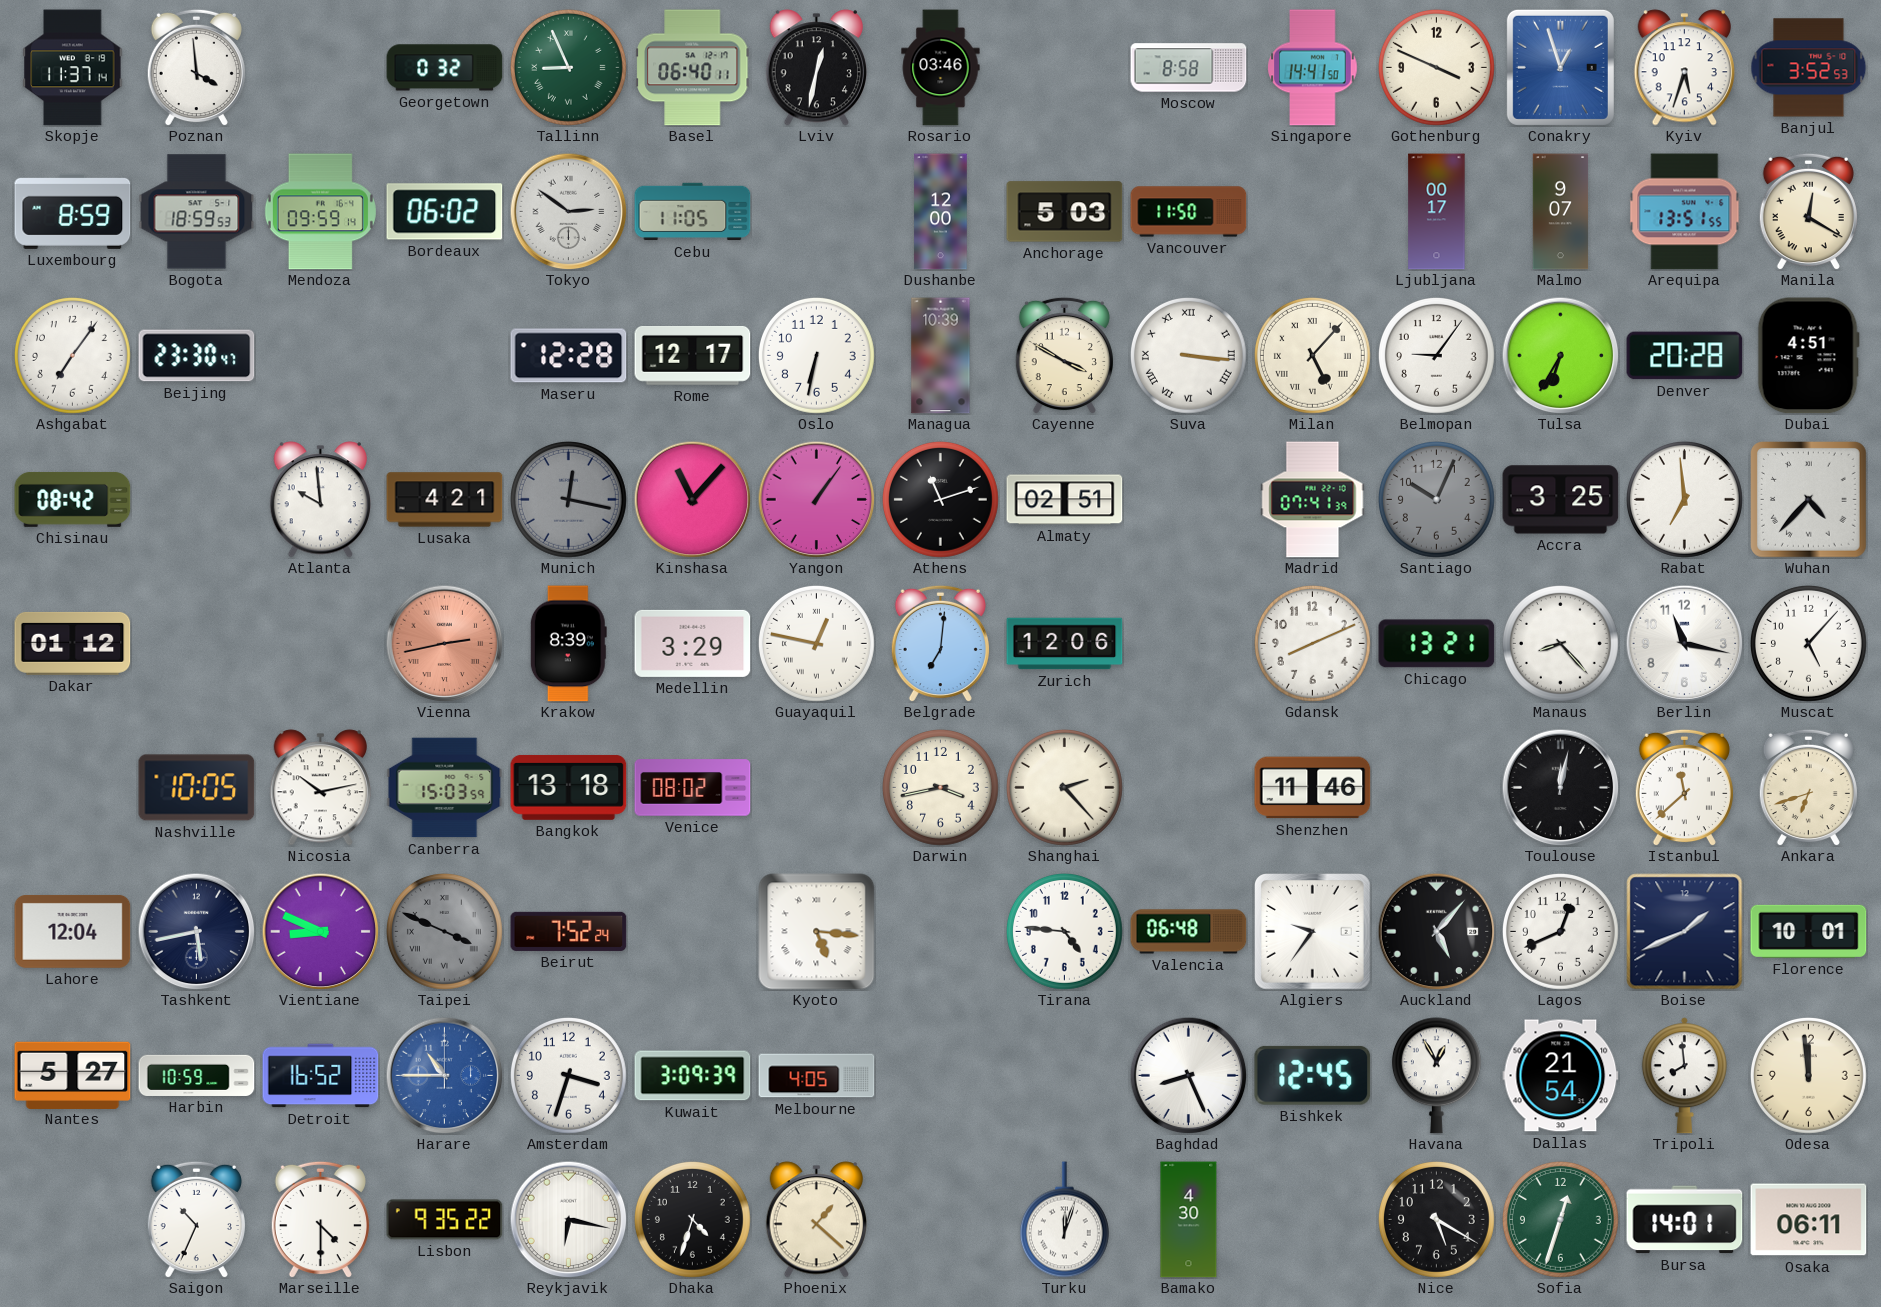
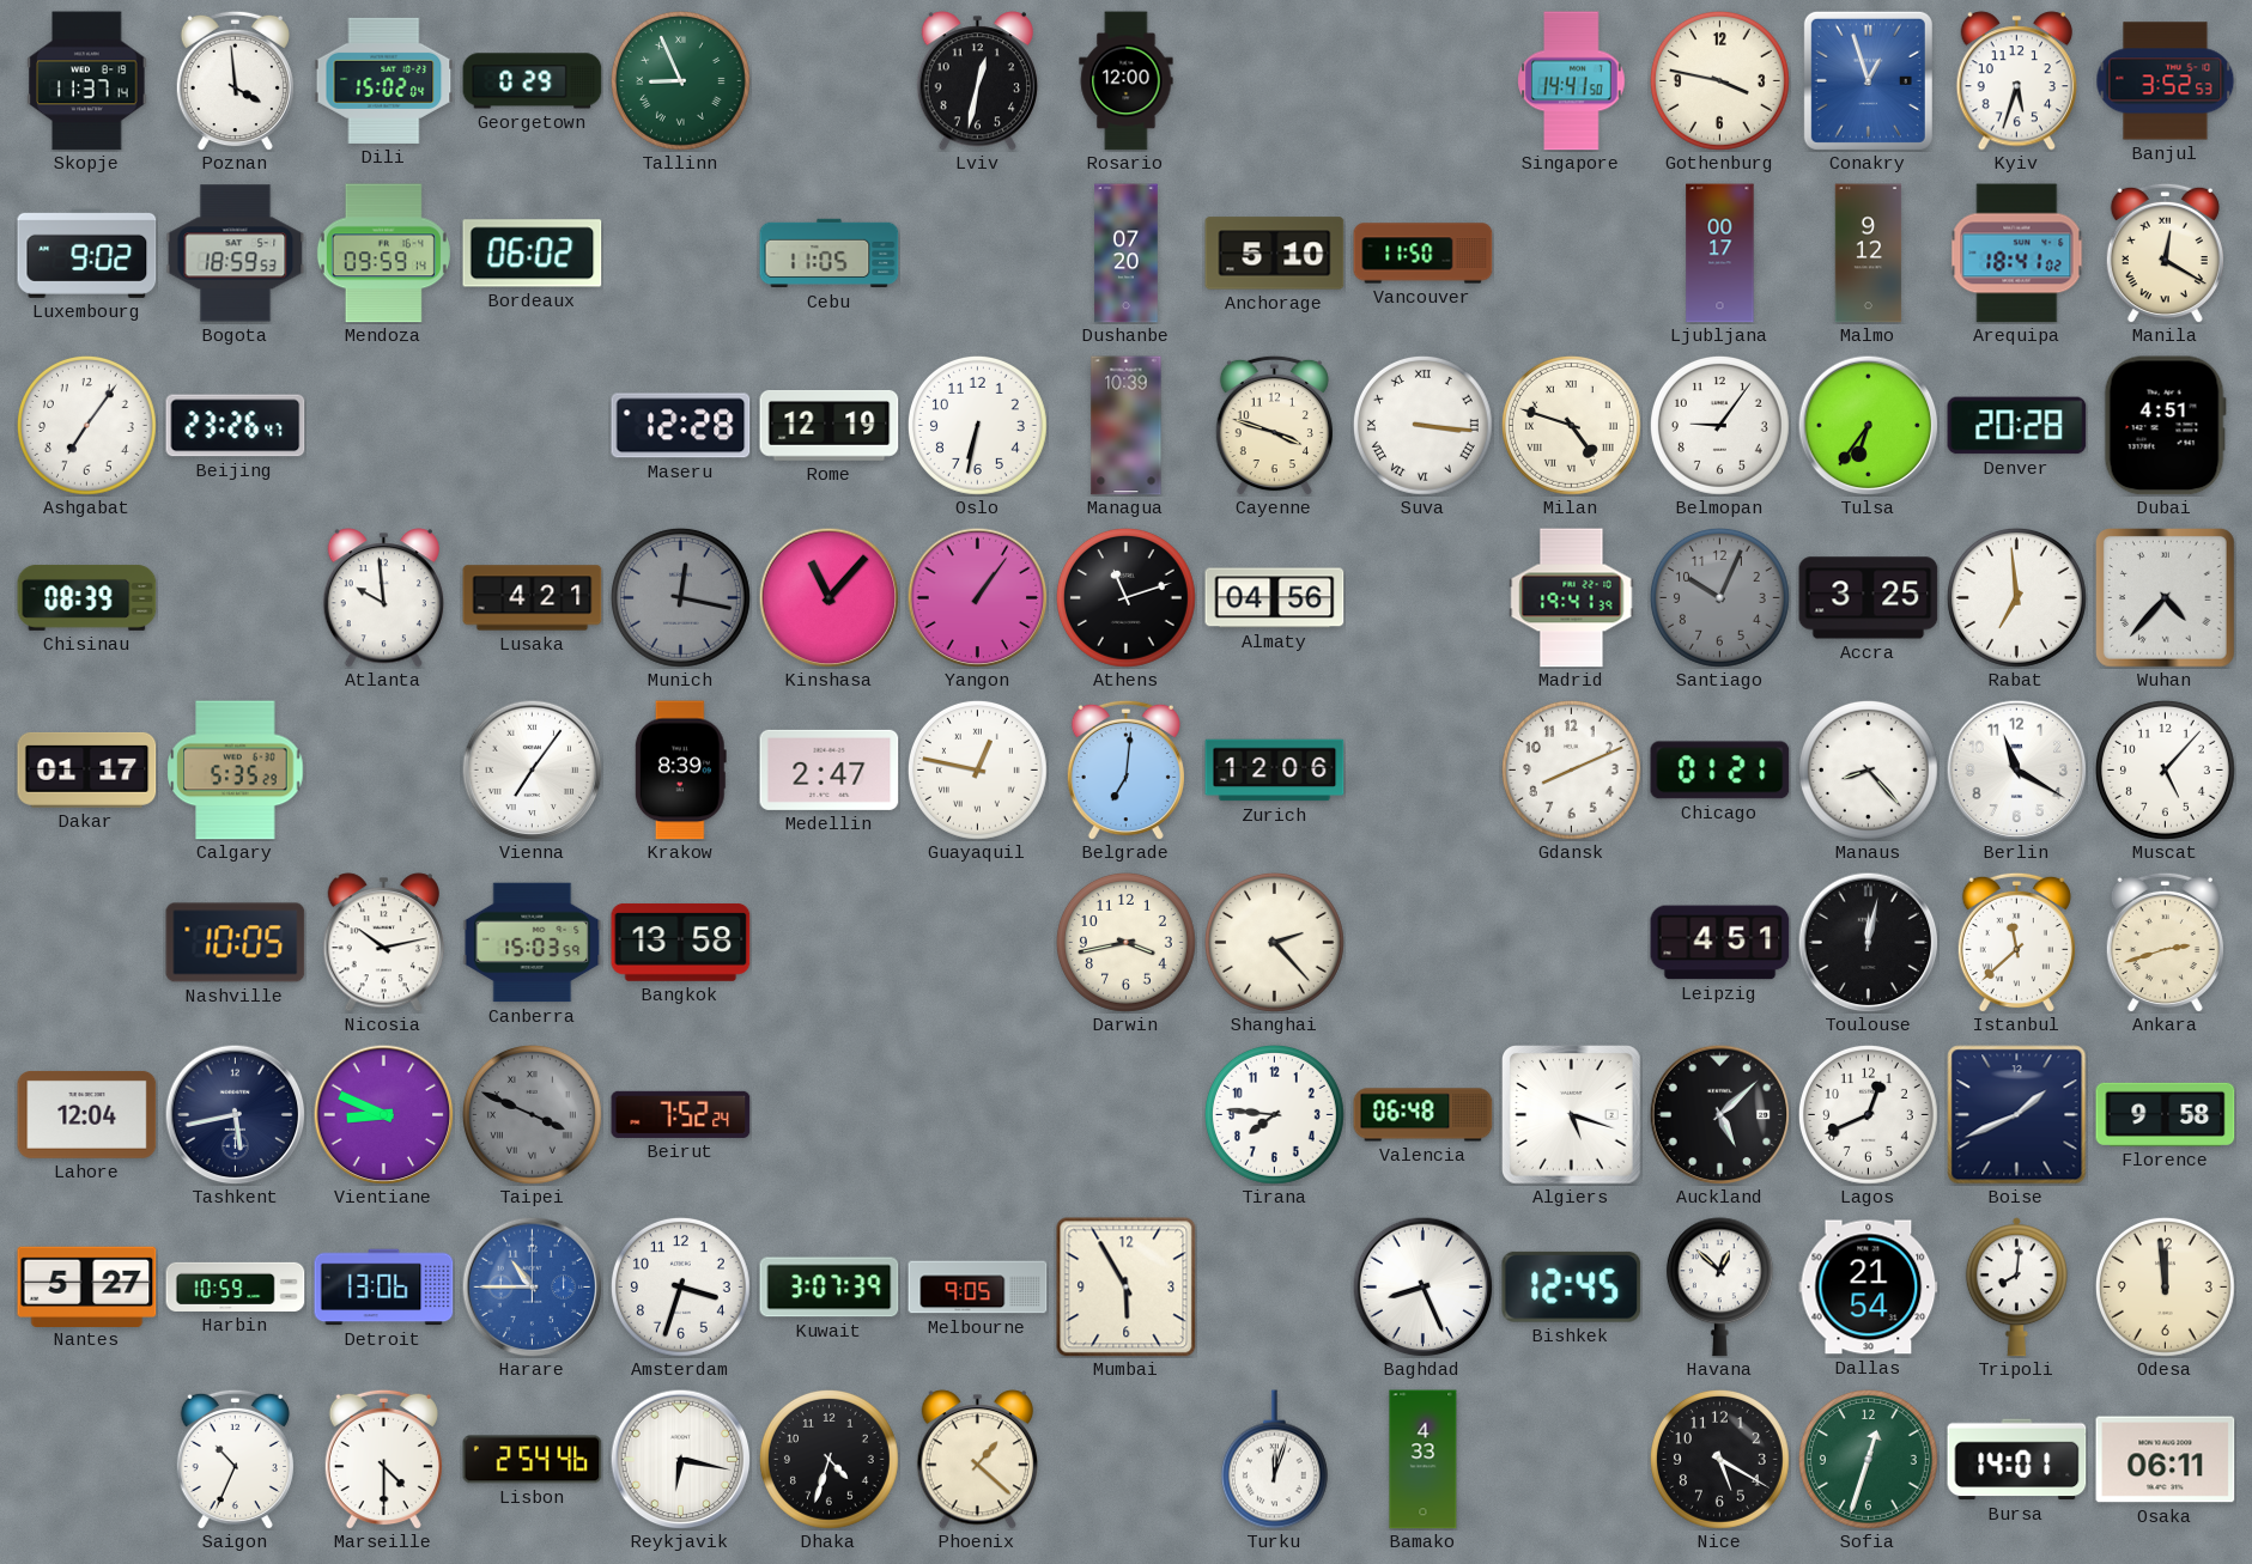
Dili: none -> 15:02
Georgetown: 0:32 -> 0:29
Basel: 06:40 -> none
Rosario: 03:46 -> 12:00
Moscow: 8:58 -> none
Gothenburg: 3:49 -> 3:47
Luxembourg: 8:59 -> 9:02
Tokyo: 2:51 -> none
Dushanbe: 12:00 -> 07:20
Anchorage: 5:03 -> 5:10
Malmo: 9:07 -> 9:12
Arequipa: 13:51 -> 18:41
Beijing: 23:30 -> 23:26
Rome: 12:17 -> 12:19
Cayenne: 3:50 -> 3:48
Milan: 5:07 -> 4:48
Tulsa: 6:35 -> 6:36
Chisinau: 08:42 -> 08:39
Almaty: 02:51 -> 04:56
Madrid: 07:41 -> 19:41
Dakar: 01:12 -> 01:17
Calgary: none -> 5:35
Vienna: 2:43 -> 7:06
Vienna dial: salmon -> white
Medellin: 3:29 -> 2:47
Chicago: 13:21 -> 01:21
Berlin: 11:17 -> 11:20
Bangkok: 13:18 -> 13:58
Venice: 08:02 -> none
Shenzhen: 11:46 -> none
Leipzig: none -> 4:51
Ankara: 6:42 -> 2:42
Kyoto: 5:16 -> none
Tirana: 4:46 -> 7:46
Algiers: 9:36 -> 5:18
Auckland: 5:07 -> 5:08
Florence: 10:01 -> 9:58
Detroit: 16:52 -> 13:06
Kuwait: 3:09 -> 3:07
Melbourne: 4:05 -> 9:05
Mumbai: none -> 5:55
Havana: 12:55 -> 12:52
Tripoli: 7:59 -> 8:01
Lisbon: 9:35 -> 2:54
Bamako: 4:30 -> 4:33
